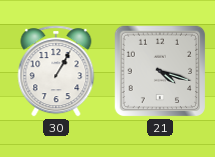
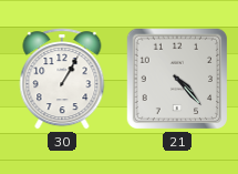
21: 4:18 -> 4:23
